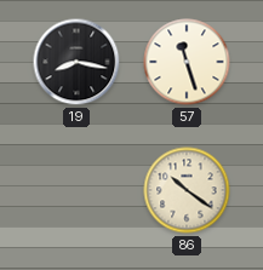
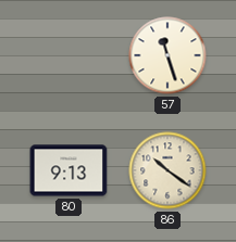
19: 8:17 -> none
80: none -> 9:13
